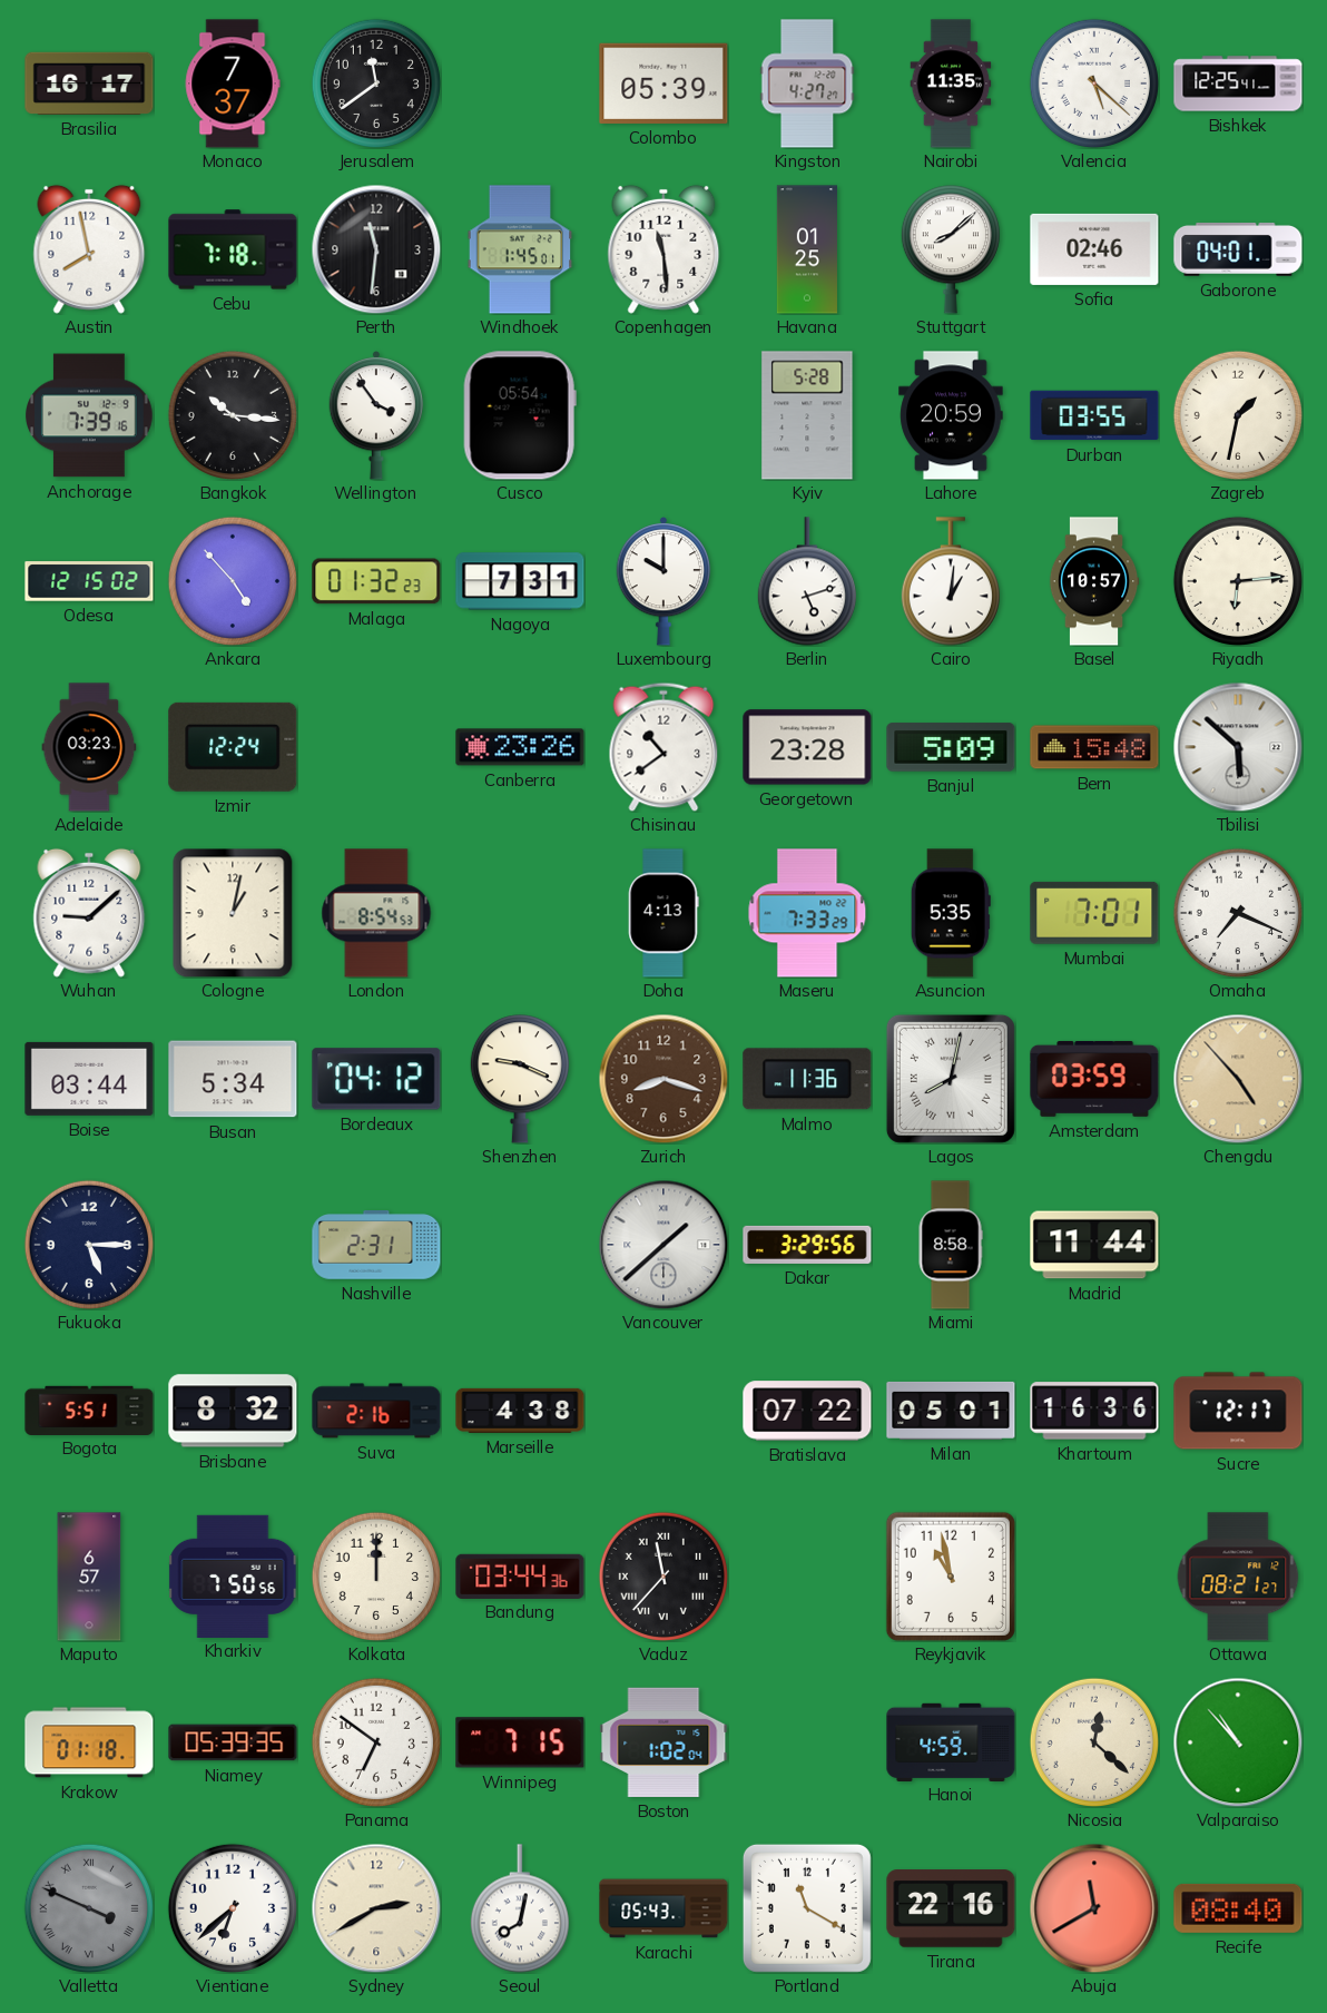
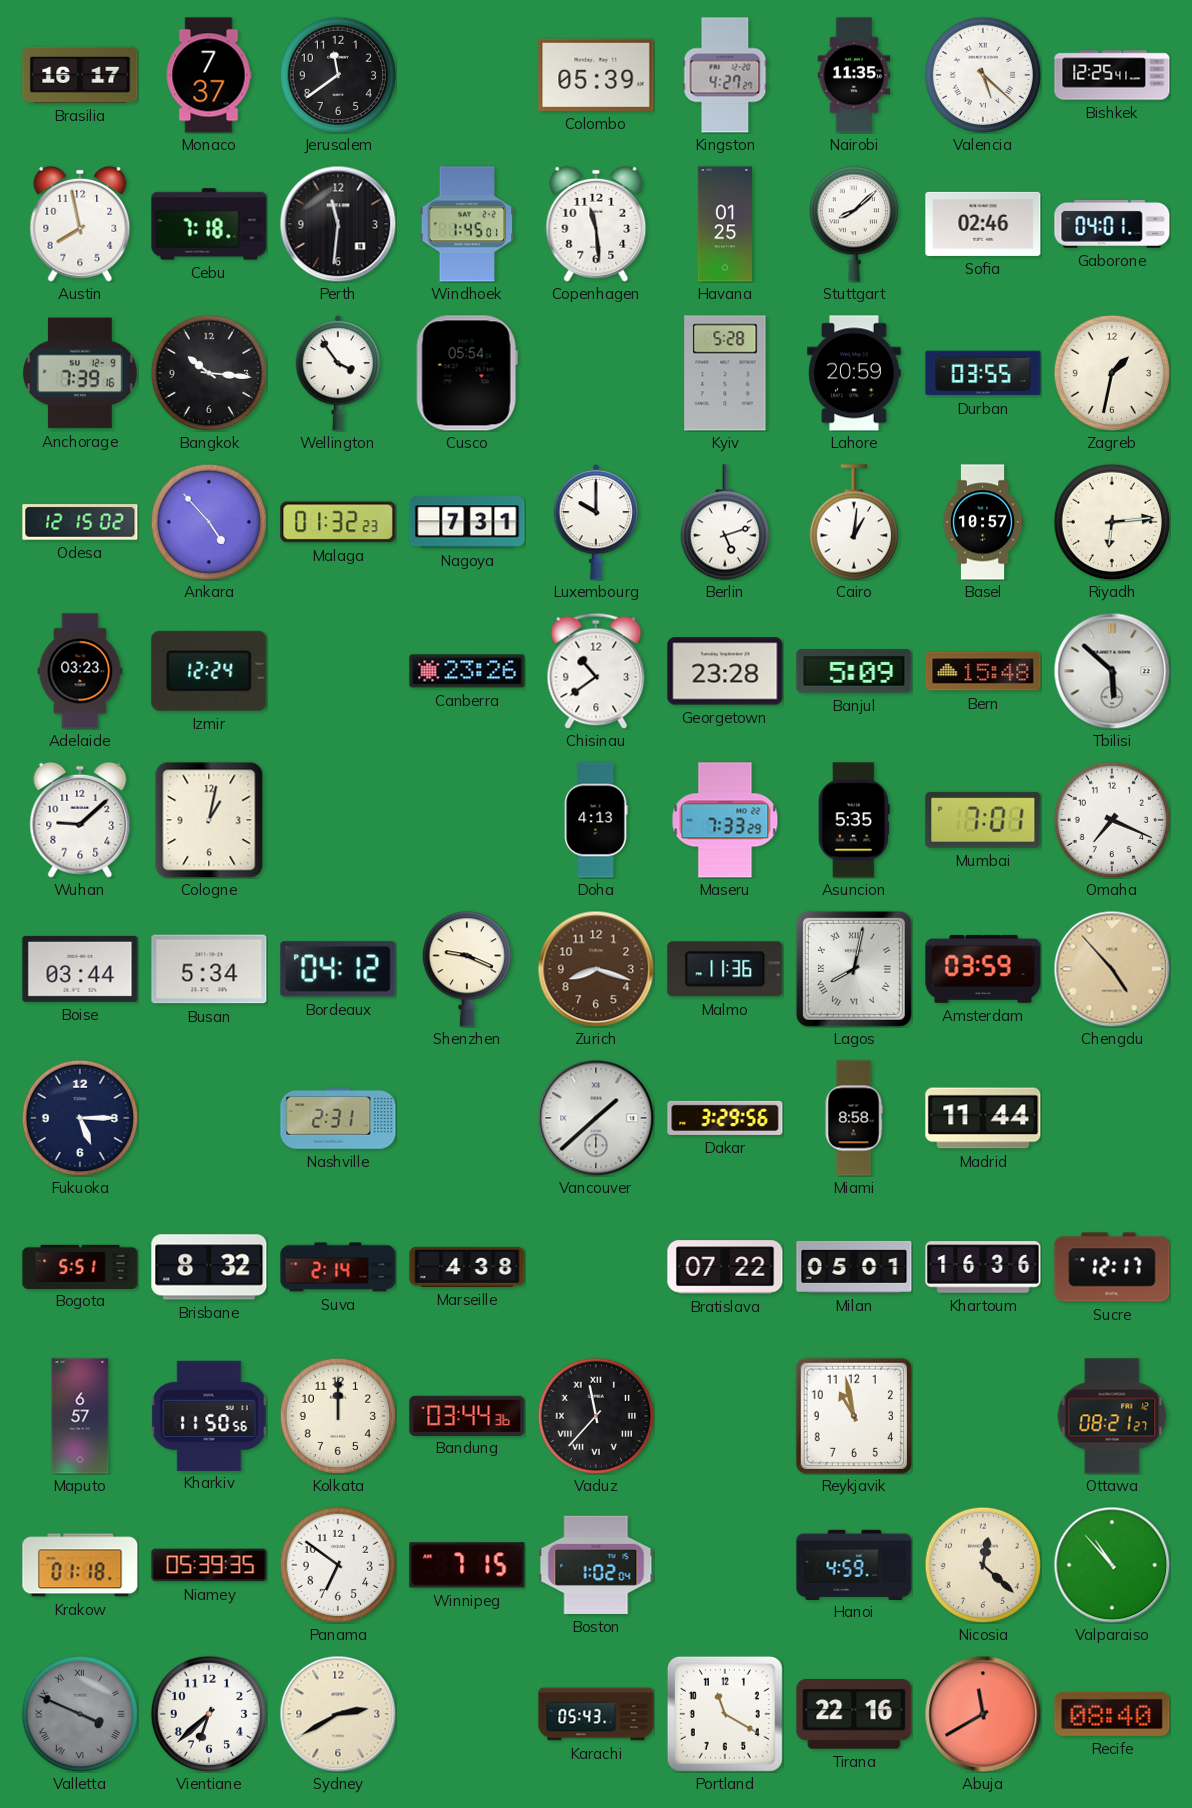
London: 8:54 -> none
Suva: 2:16 -> 2:14
Kharkiv: 7:50 -> 11:50
Seoul: 8:02 -> none
